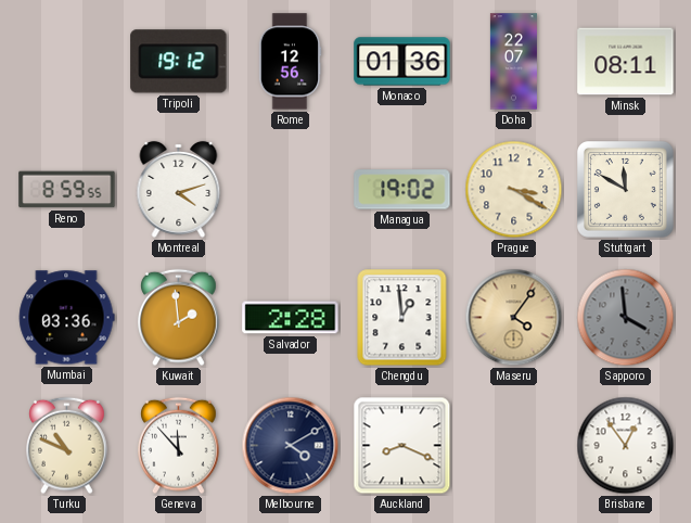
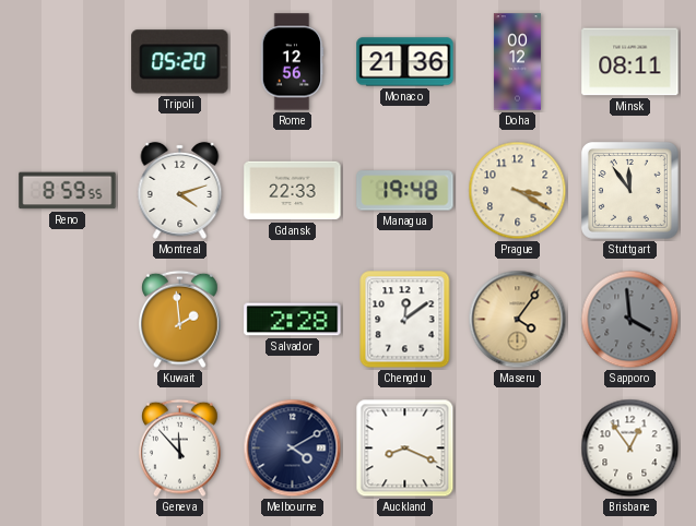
Tripoli: 19:12 -> 05:20
Monaco: 01:36 -> 21:36
Doha: 22:07 -> 00:12
Gdansk: none -> 22:33
Managua: 19:02 -> 19:48
Stuttgart: 11:50 -> 11:54
Mumbai: 03:36 -> none
Chengdu: 12:59 -> 12:09
Turku: 10:49 -> none
